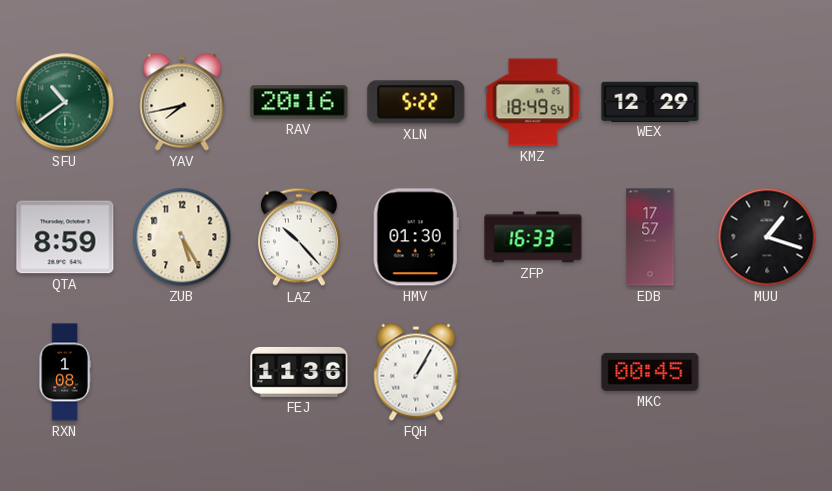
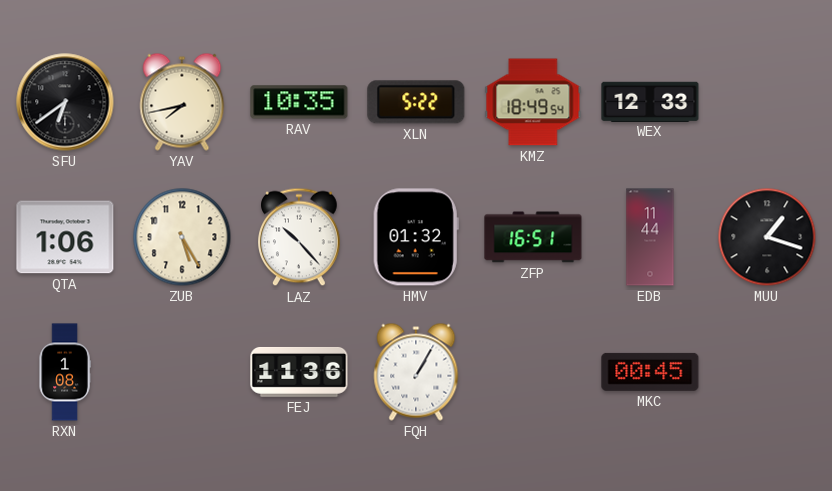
SFU: 10:39 -> 6:39
SFU dial: green -> black
RAV: 20:16 -> 10:35
WEX: 12:29 -> 12:33
QTA: 8:59 -> 1:06
HMV: 01:30 -> 01:32
ZFP: 16:33 -> 16:51
EDB: 17:57 -> 11:44
